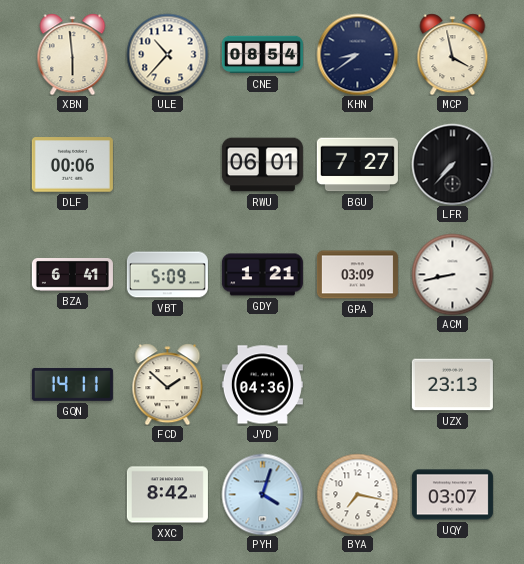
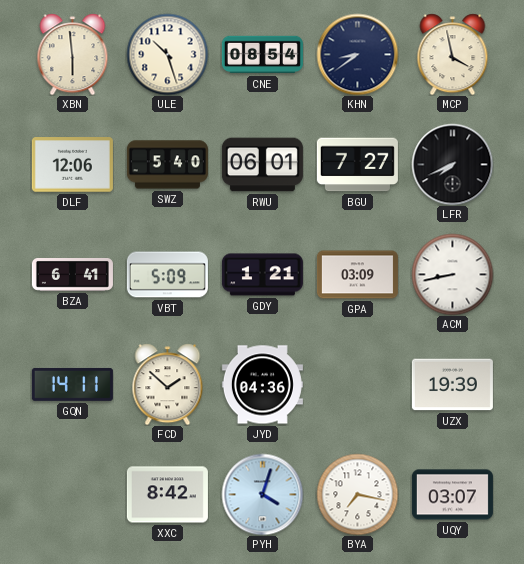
ULE: 10:37 -> 10:27
DLF: 00:06 -> 12:06
SWZ: none -> 5:40
LFR: 7:37 -> 7:41
UZX: 23:13 -> 19:39
